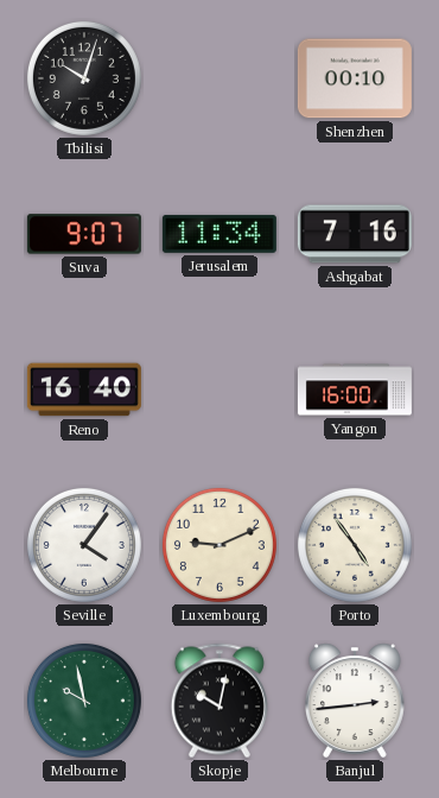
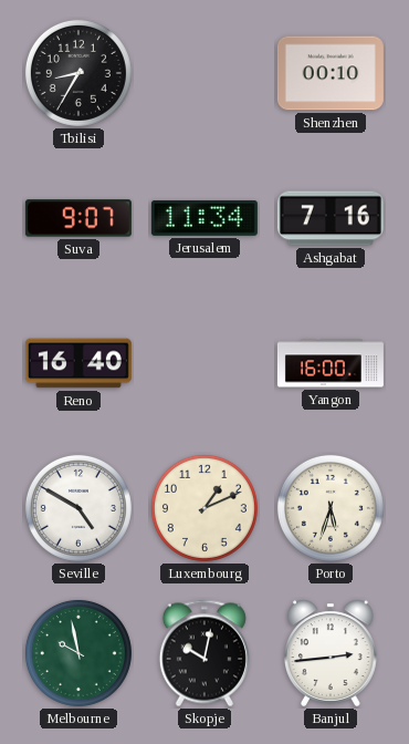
Tbilisi: 10:03 -> 8:35
Seville: 4:06 -> 4:50
Luxembourg: 9:11 -> 1:11
Porto: 4:54 -> 5:33
